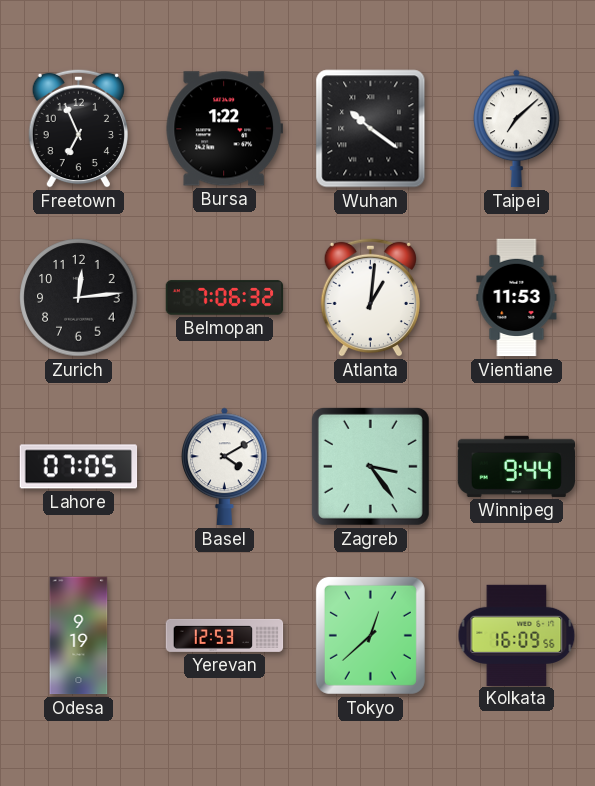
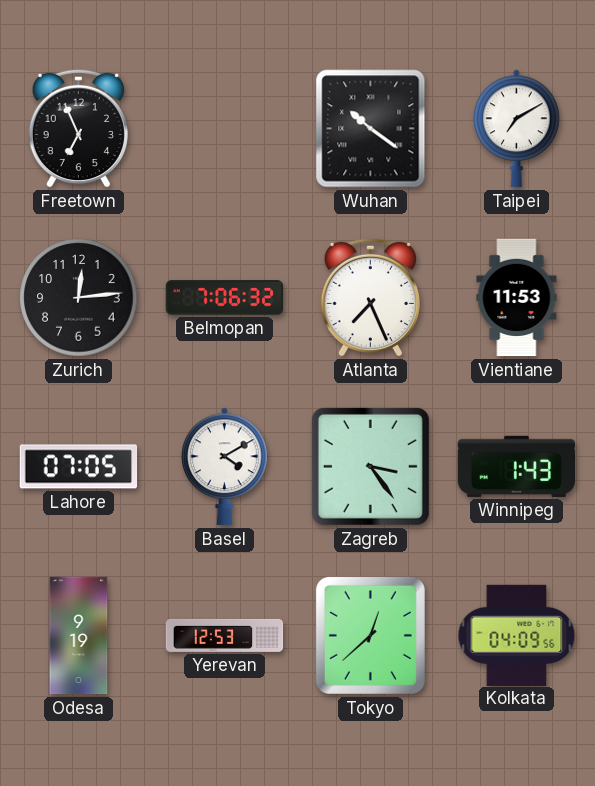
Bursa: 1:22 -> none
Taipei: 7:08 -> 7:10
Atlanta: 1:01 -> 7:26
Winnipeg: 9:44 -> 1:43
Kolkata: 16:09 -> 04:09
